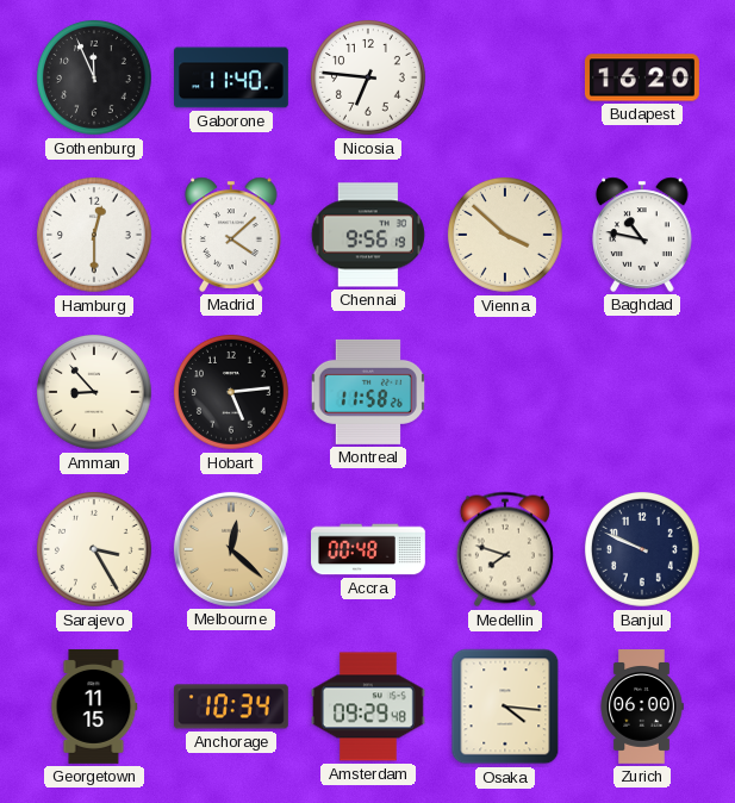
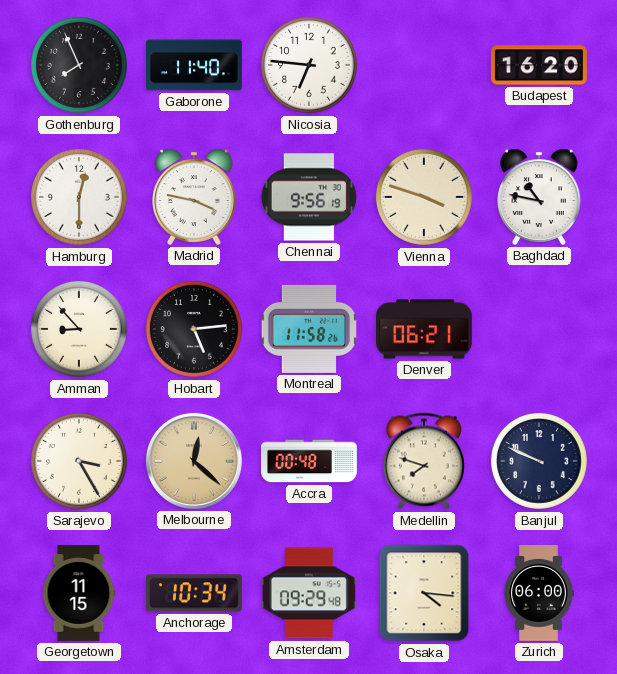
Gothenburg: 11:56 -> 7:56
Madrid: 4:08 -> 3:47
Vienna: 3:52 -> 3:48
Denver: none -> 06:21
